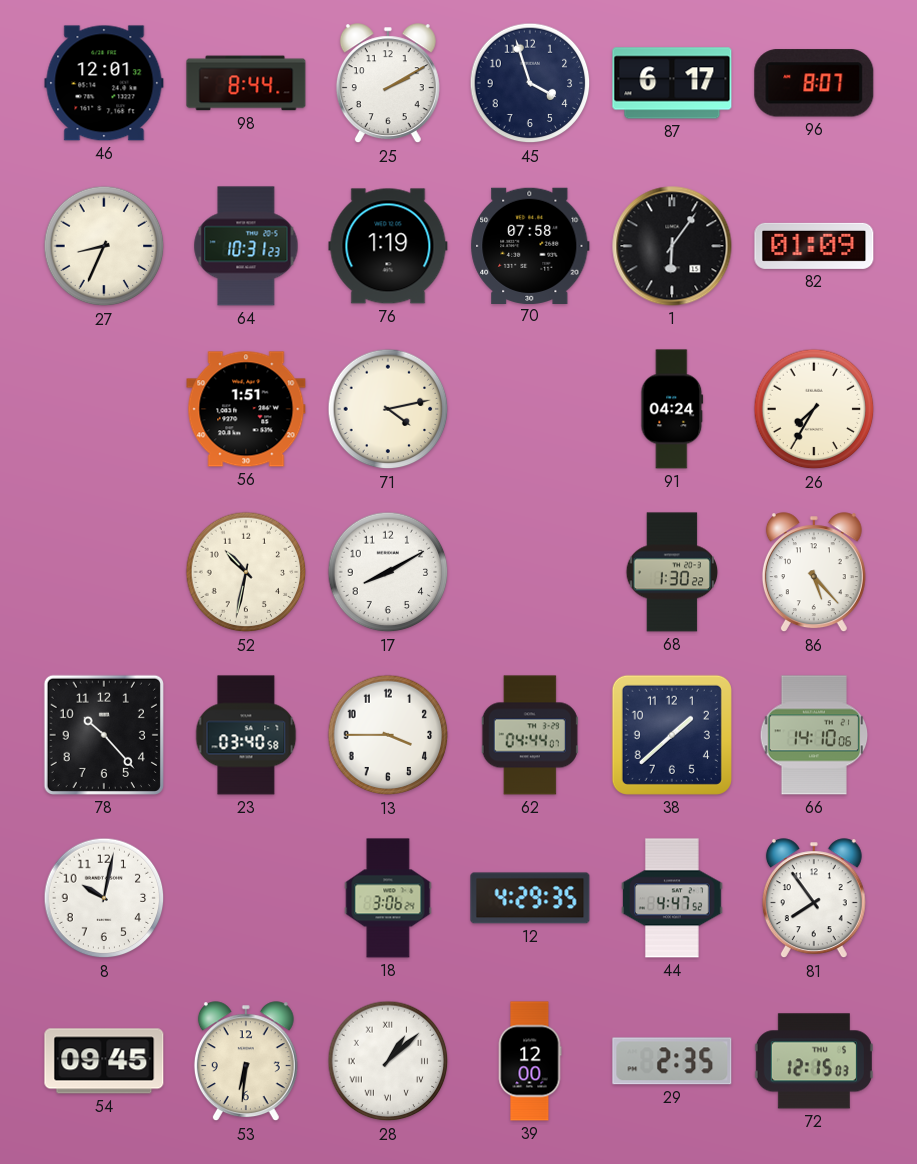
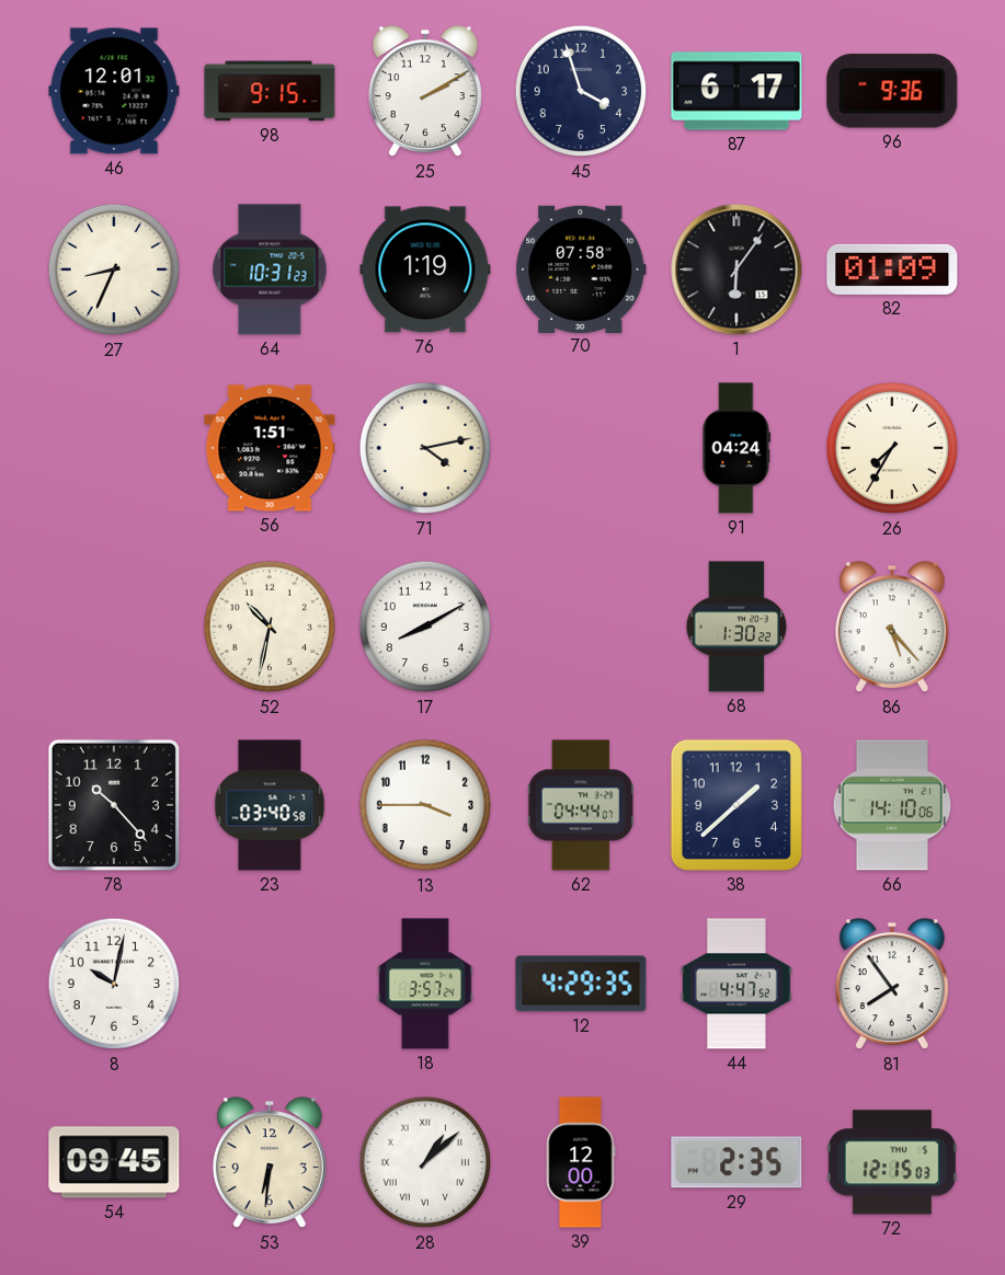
98: 8:44 -> 9:15
96: 8:07 -> 9:36
18: 3:06 -> 3:57
